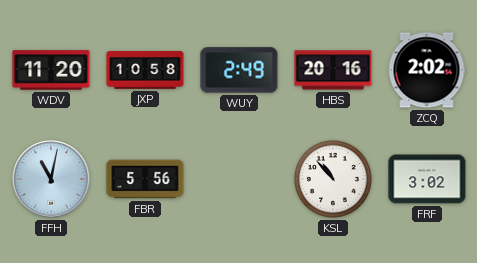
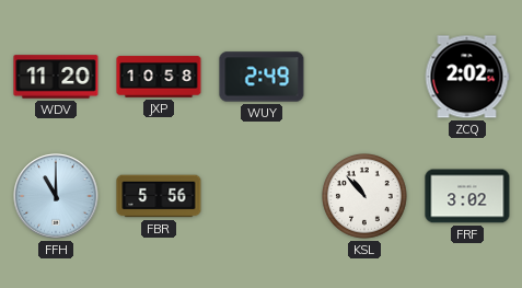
HBS: 20:16 -> none
FFH: 11:02 -> 11:00
